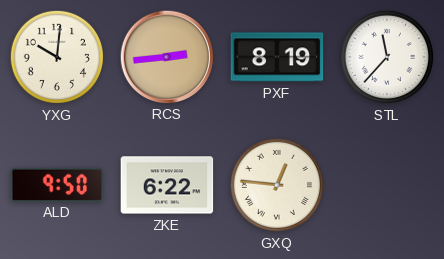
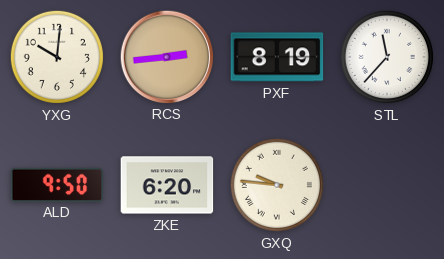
ZKE: 6:22 -> 6:20
GXQ: 12:46 -> 9:46
